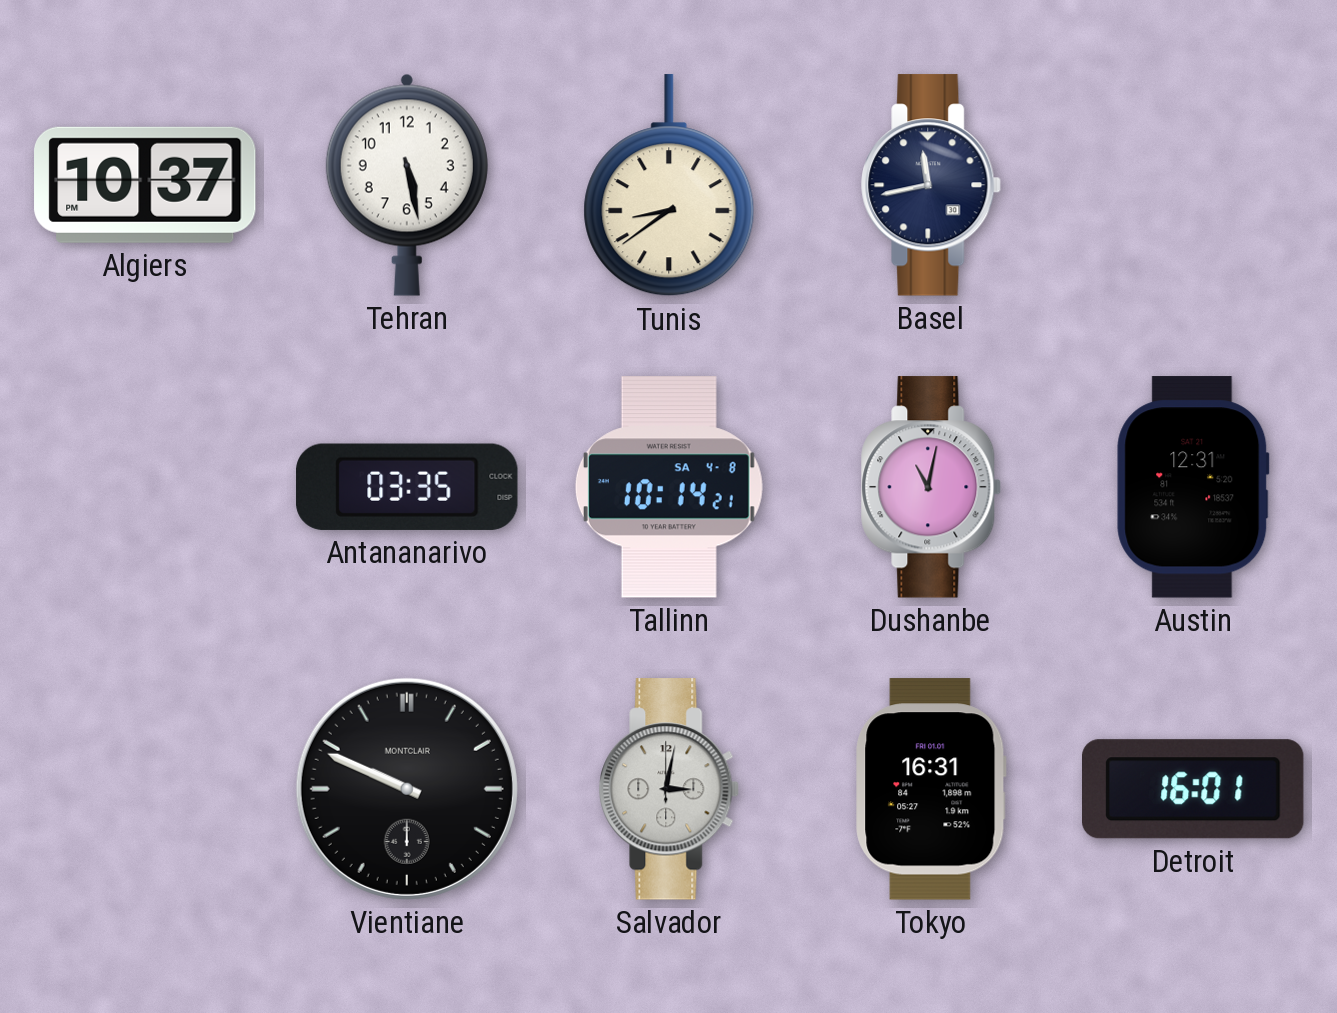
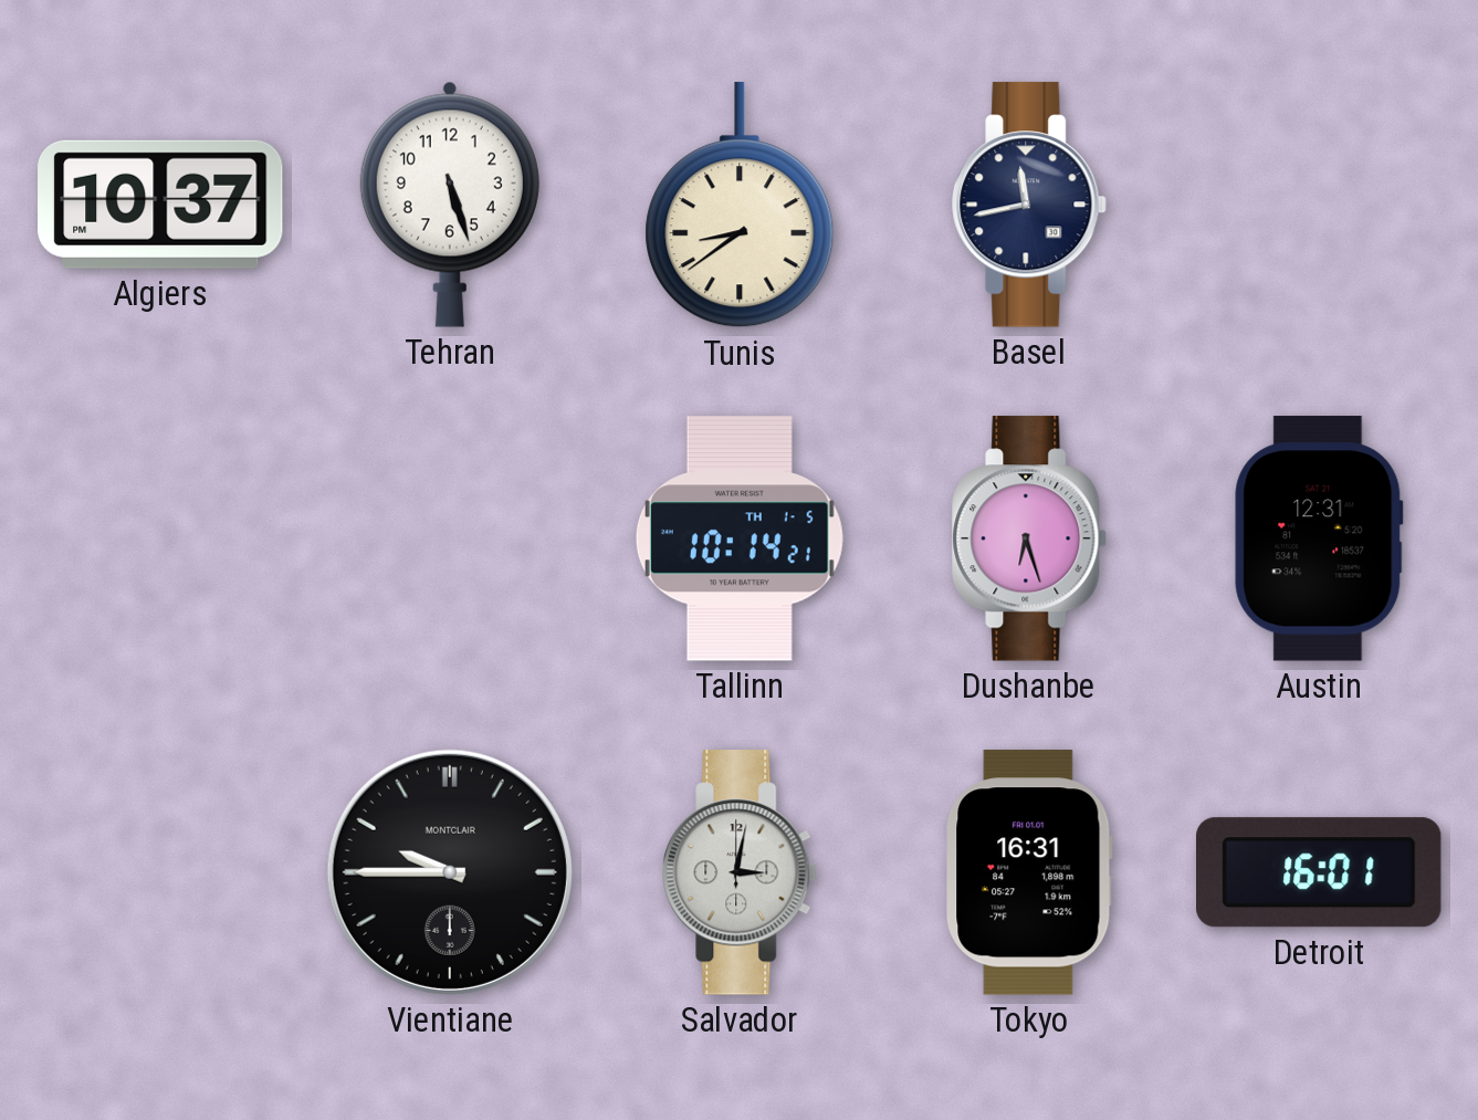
Tehran: 5:28 -> 5:27
Antananarivo: 03:35 -> none
Tallinn date: SA 4-8 -> TH 1-5
Dushanbe: 11:02 -> 6:27
Vientiane: 9:49 -> 9:45
